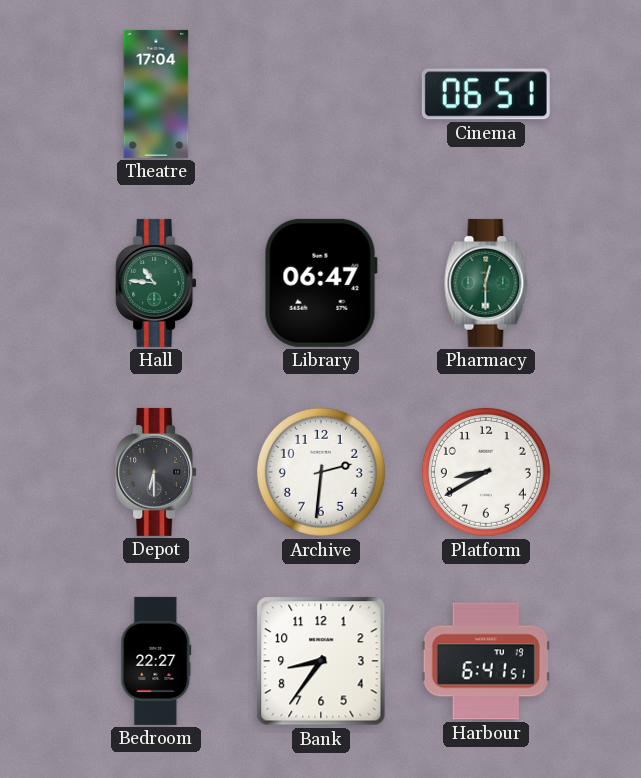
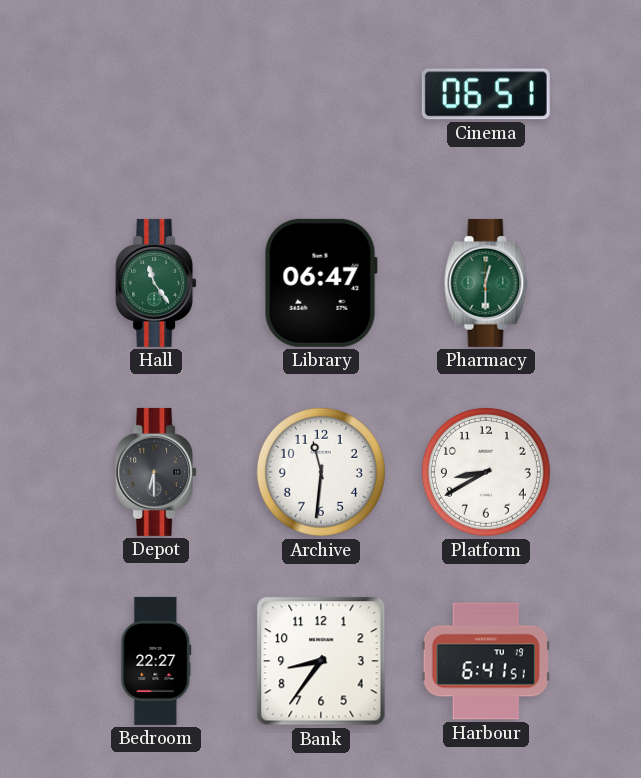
Theatre: 17:04 -> none
Hall: 10:46 -> 11:24
Archive: 2:31 -> 11:31
